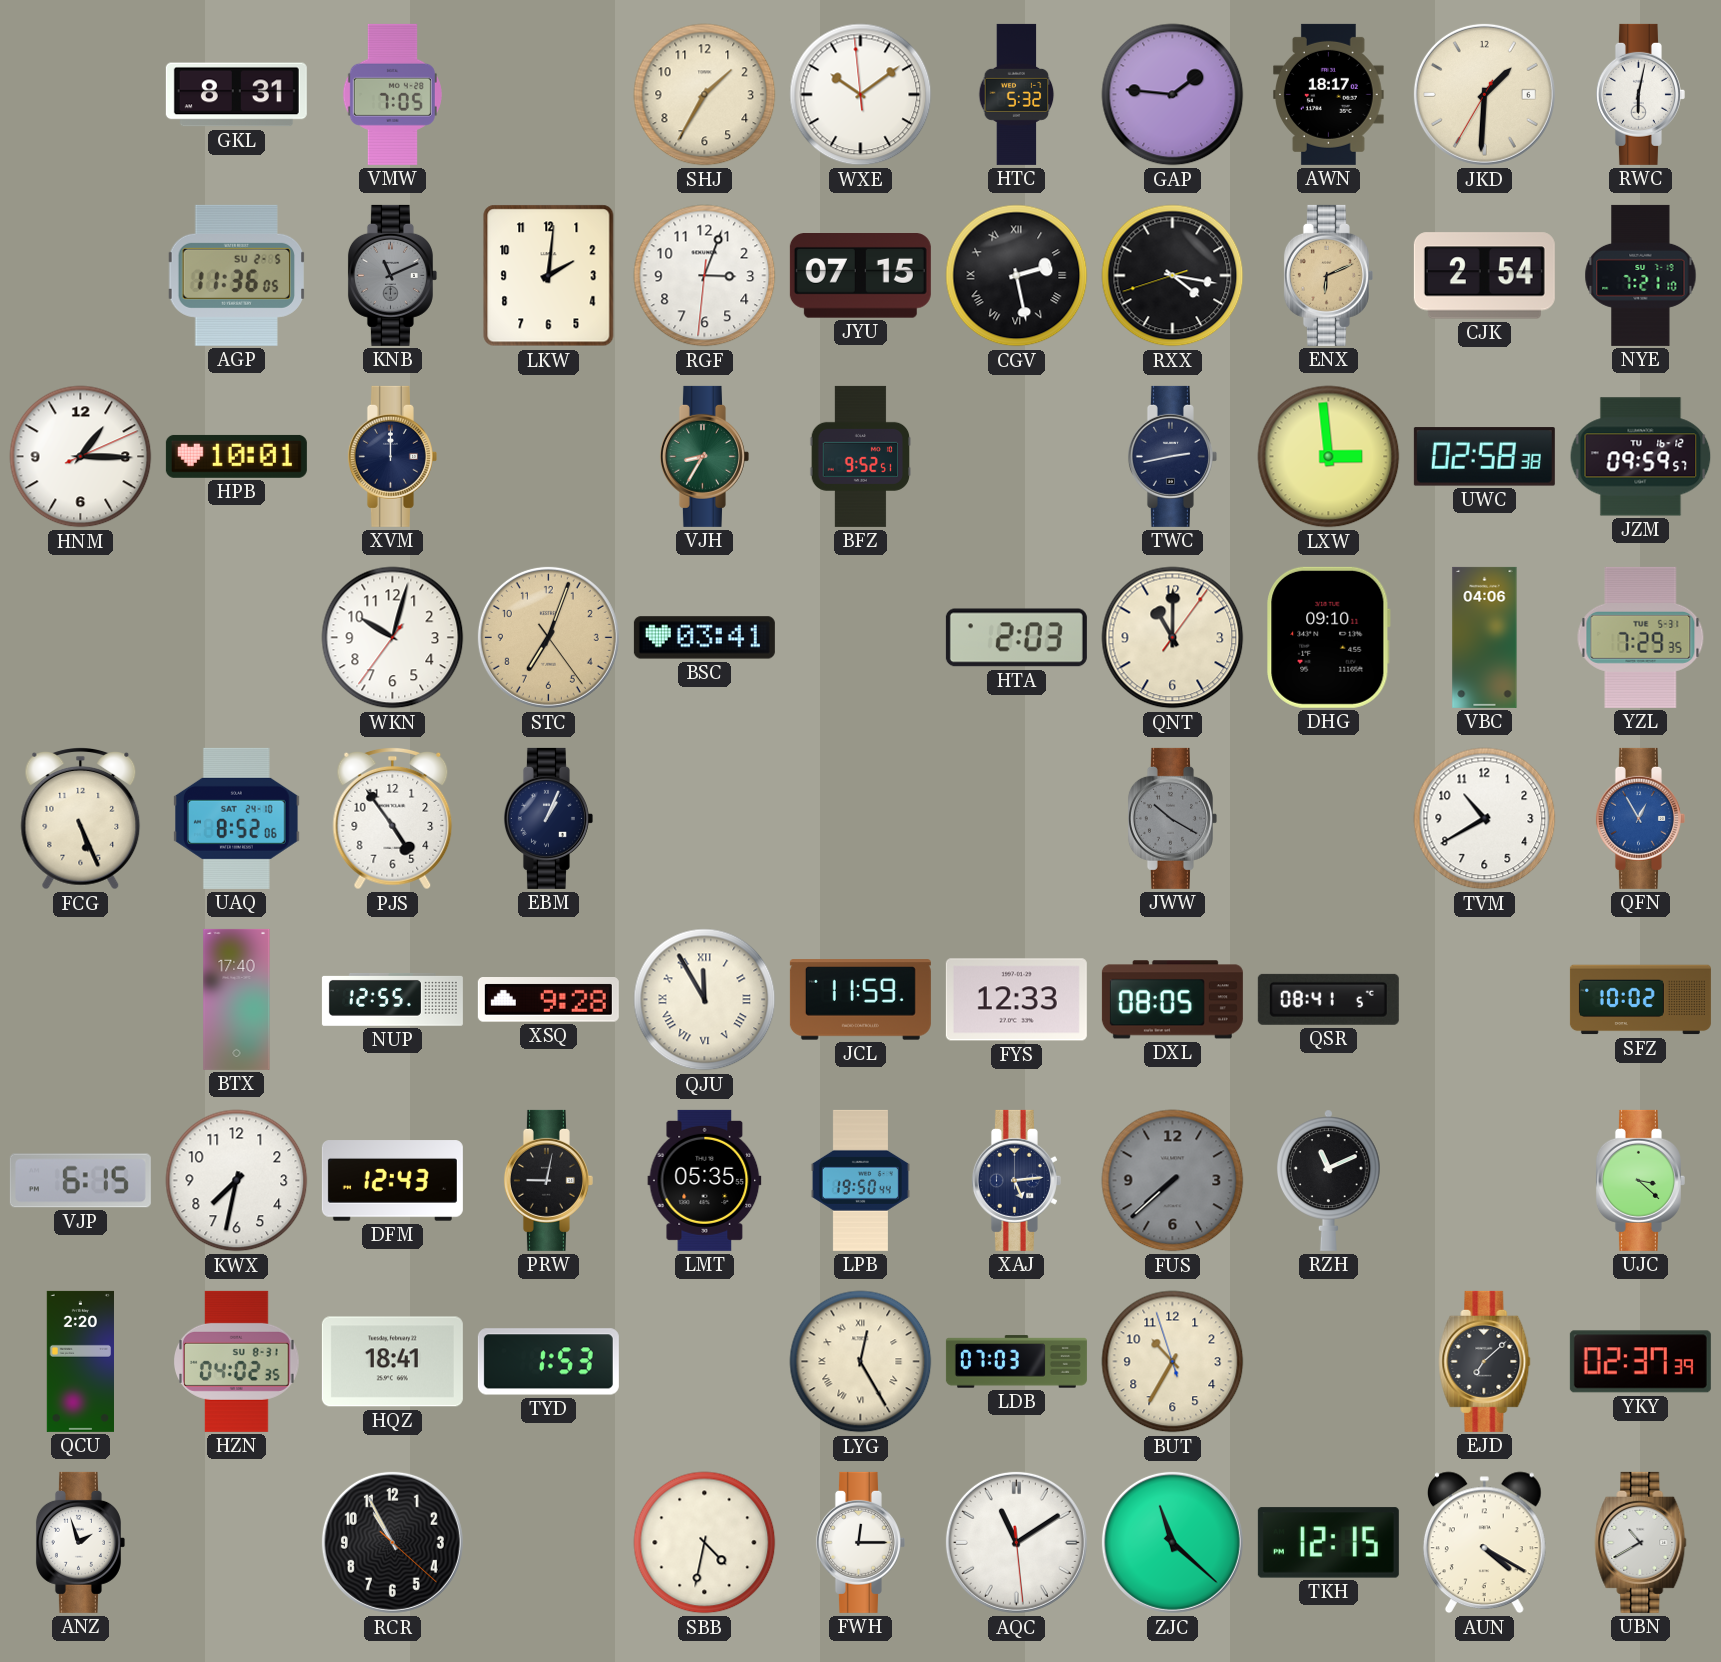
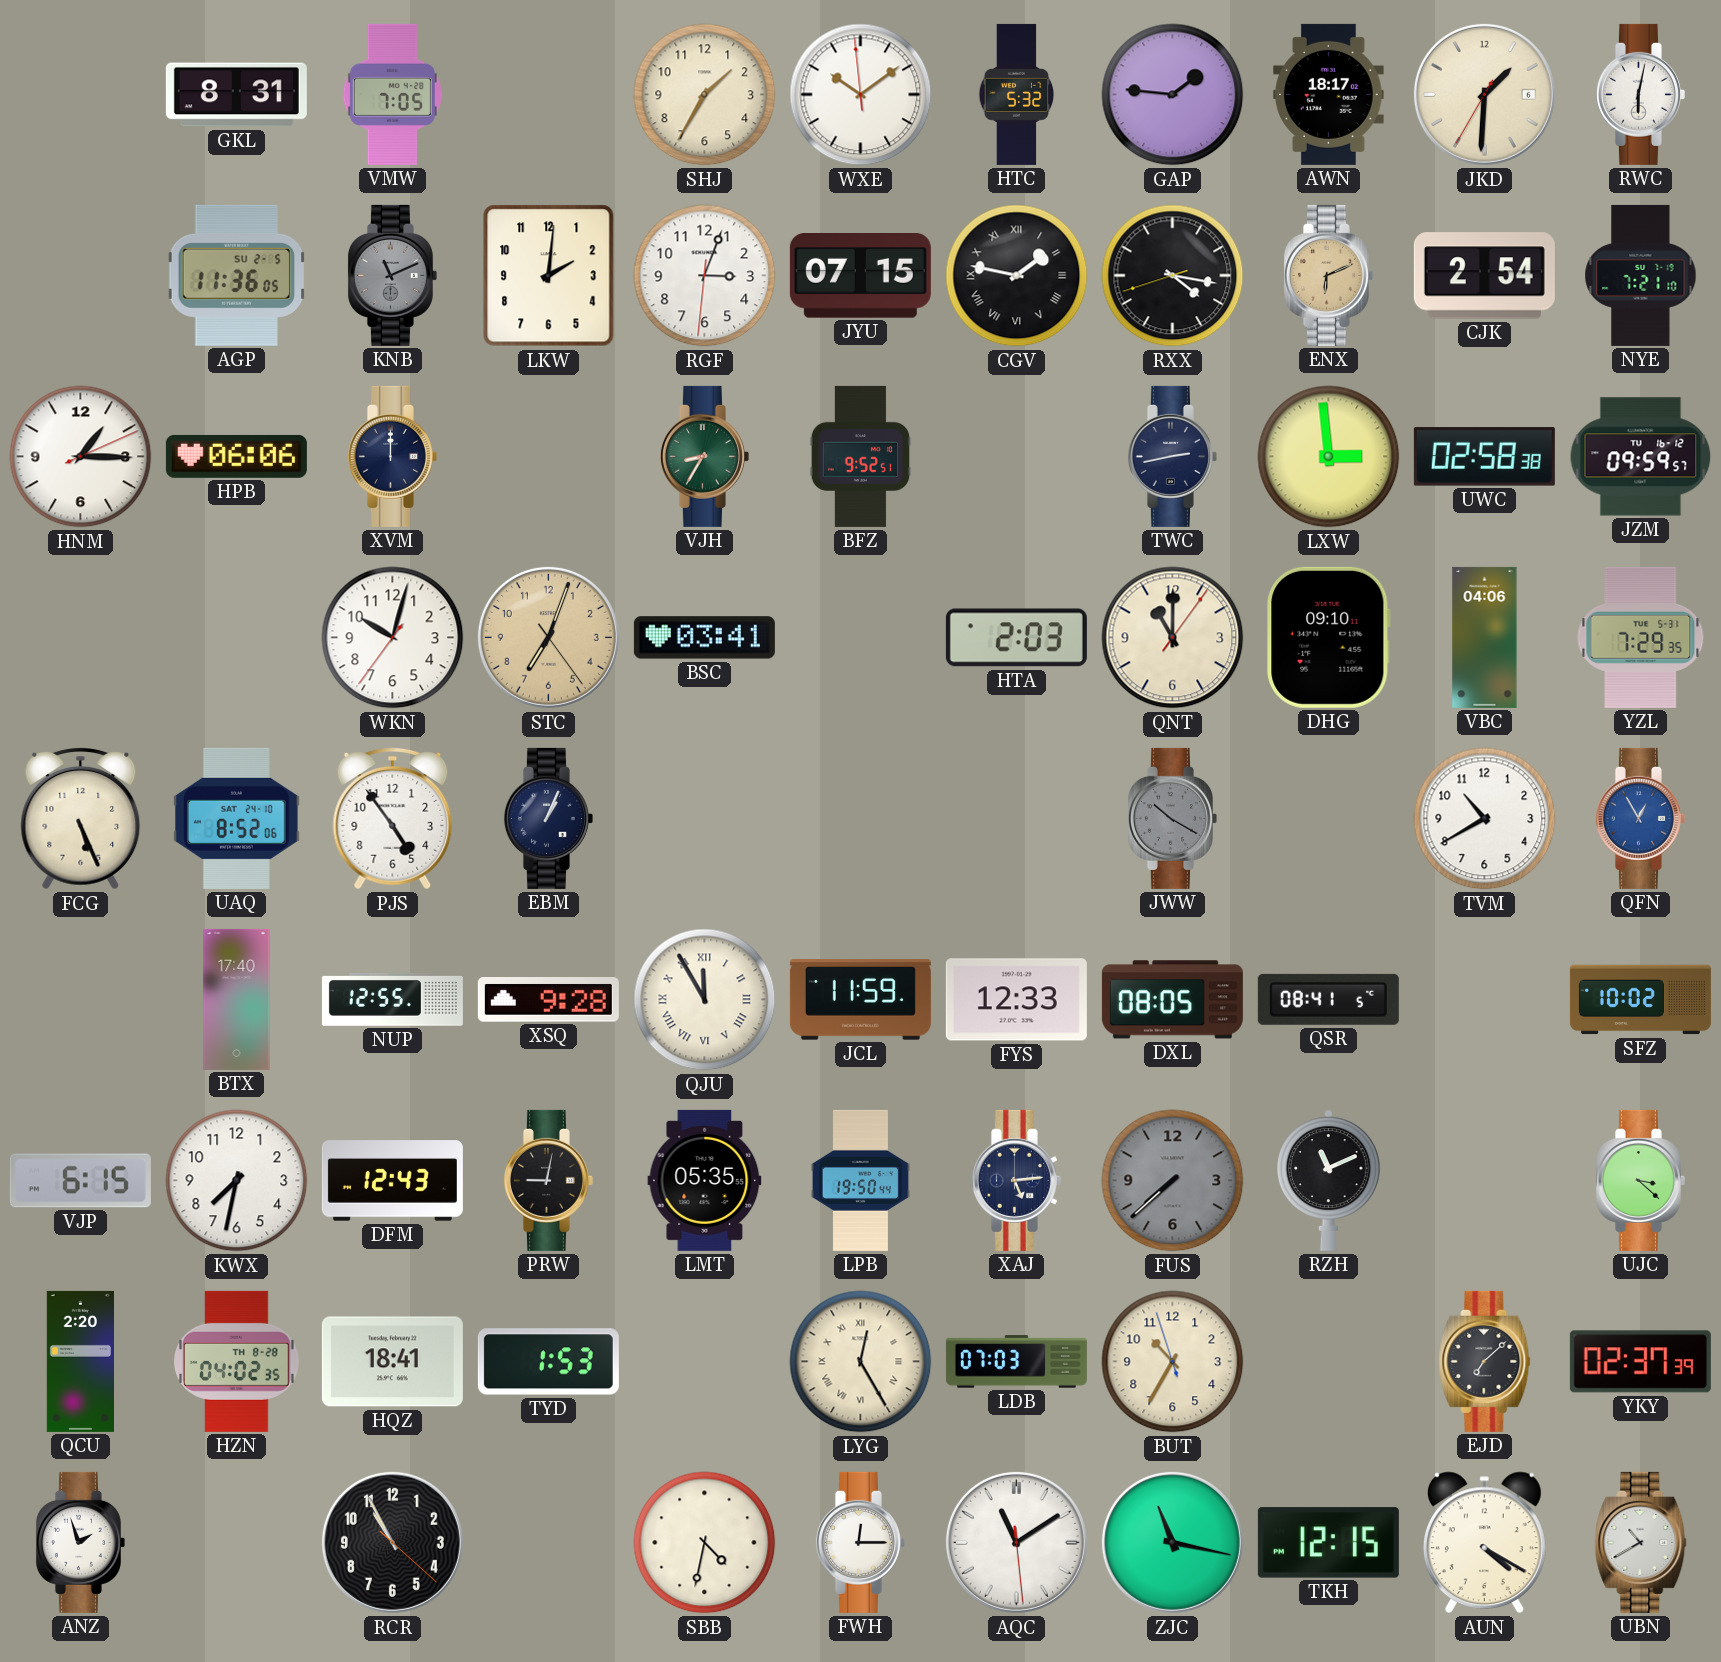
CGV: 2:28 -> 1:47
HPB: 10:01 -> 06:06
HZN date: SU 8-31 -> TH 8-28
ZJC: 11:22 -> 11:17
